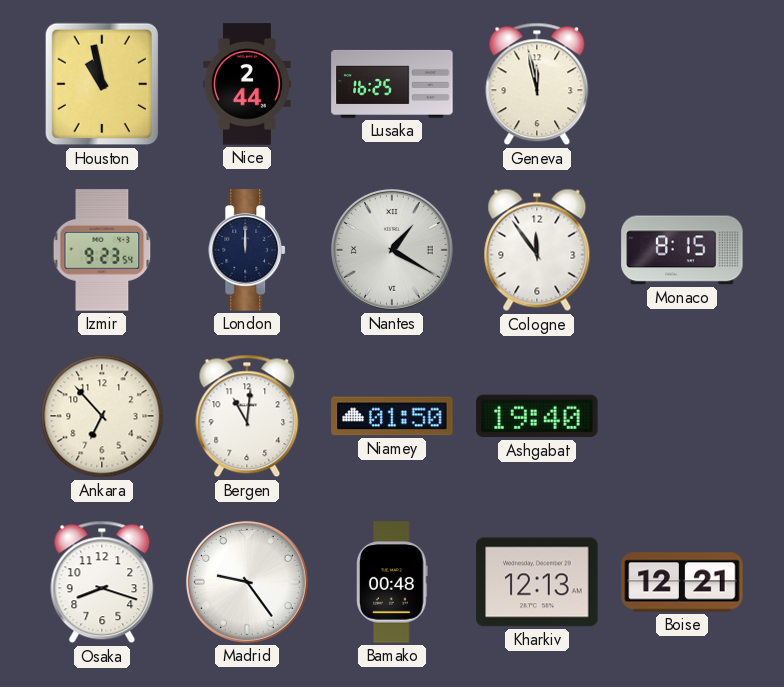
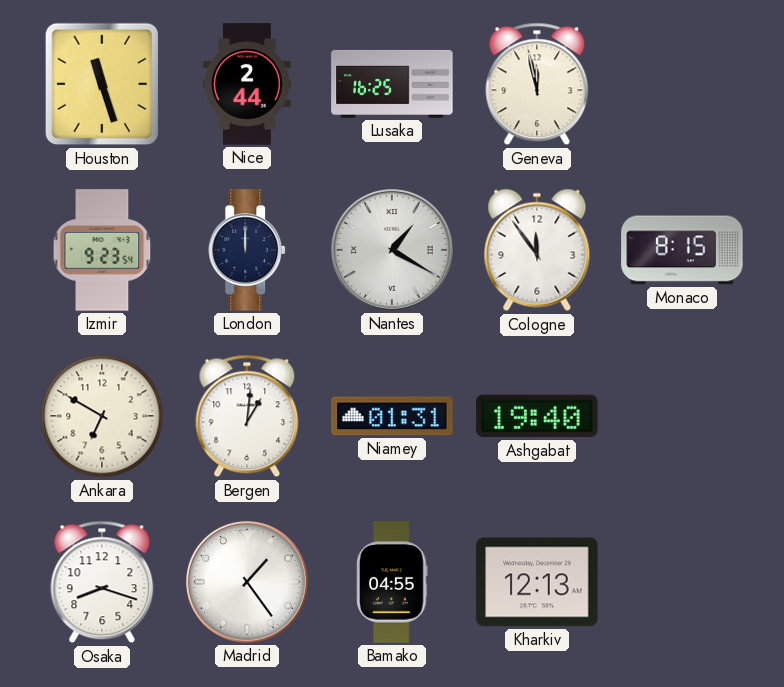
Houston: 10:58 -> 11:27
Ankara: 6:53 -> 6:50
Bergen: 11:01 -> 1:01
Niamey: 01:50 -> 01:31
Madrid: 9:24 -> 1:24
Bamako: 00:48 -> 04:55
Boise: 12:21 -> none
